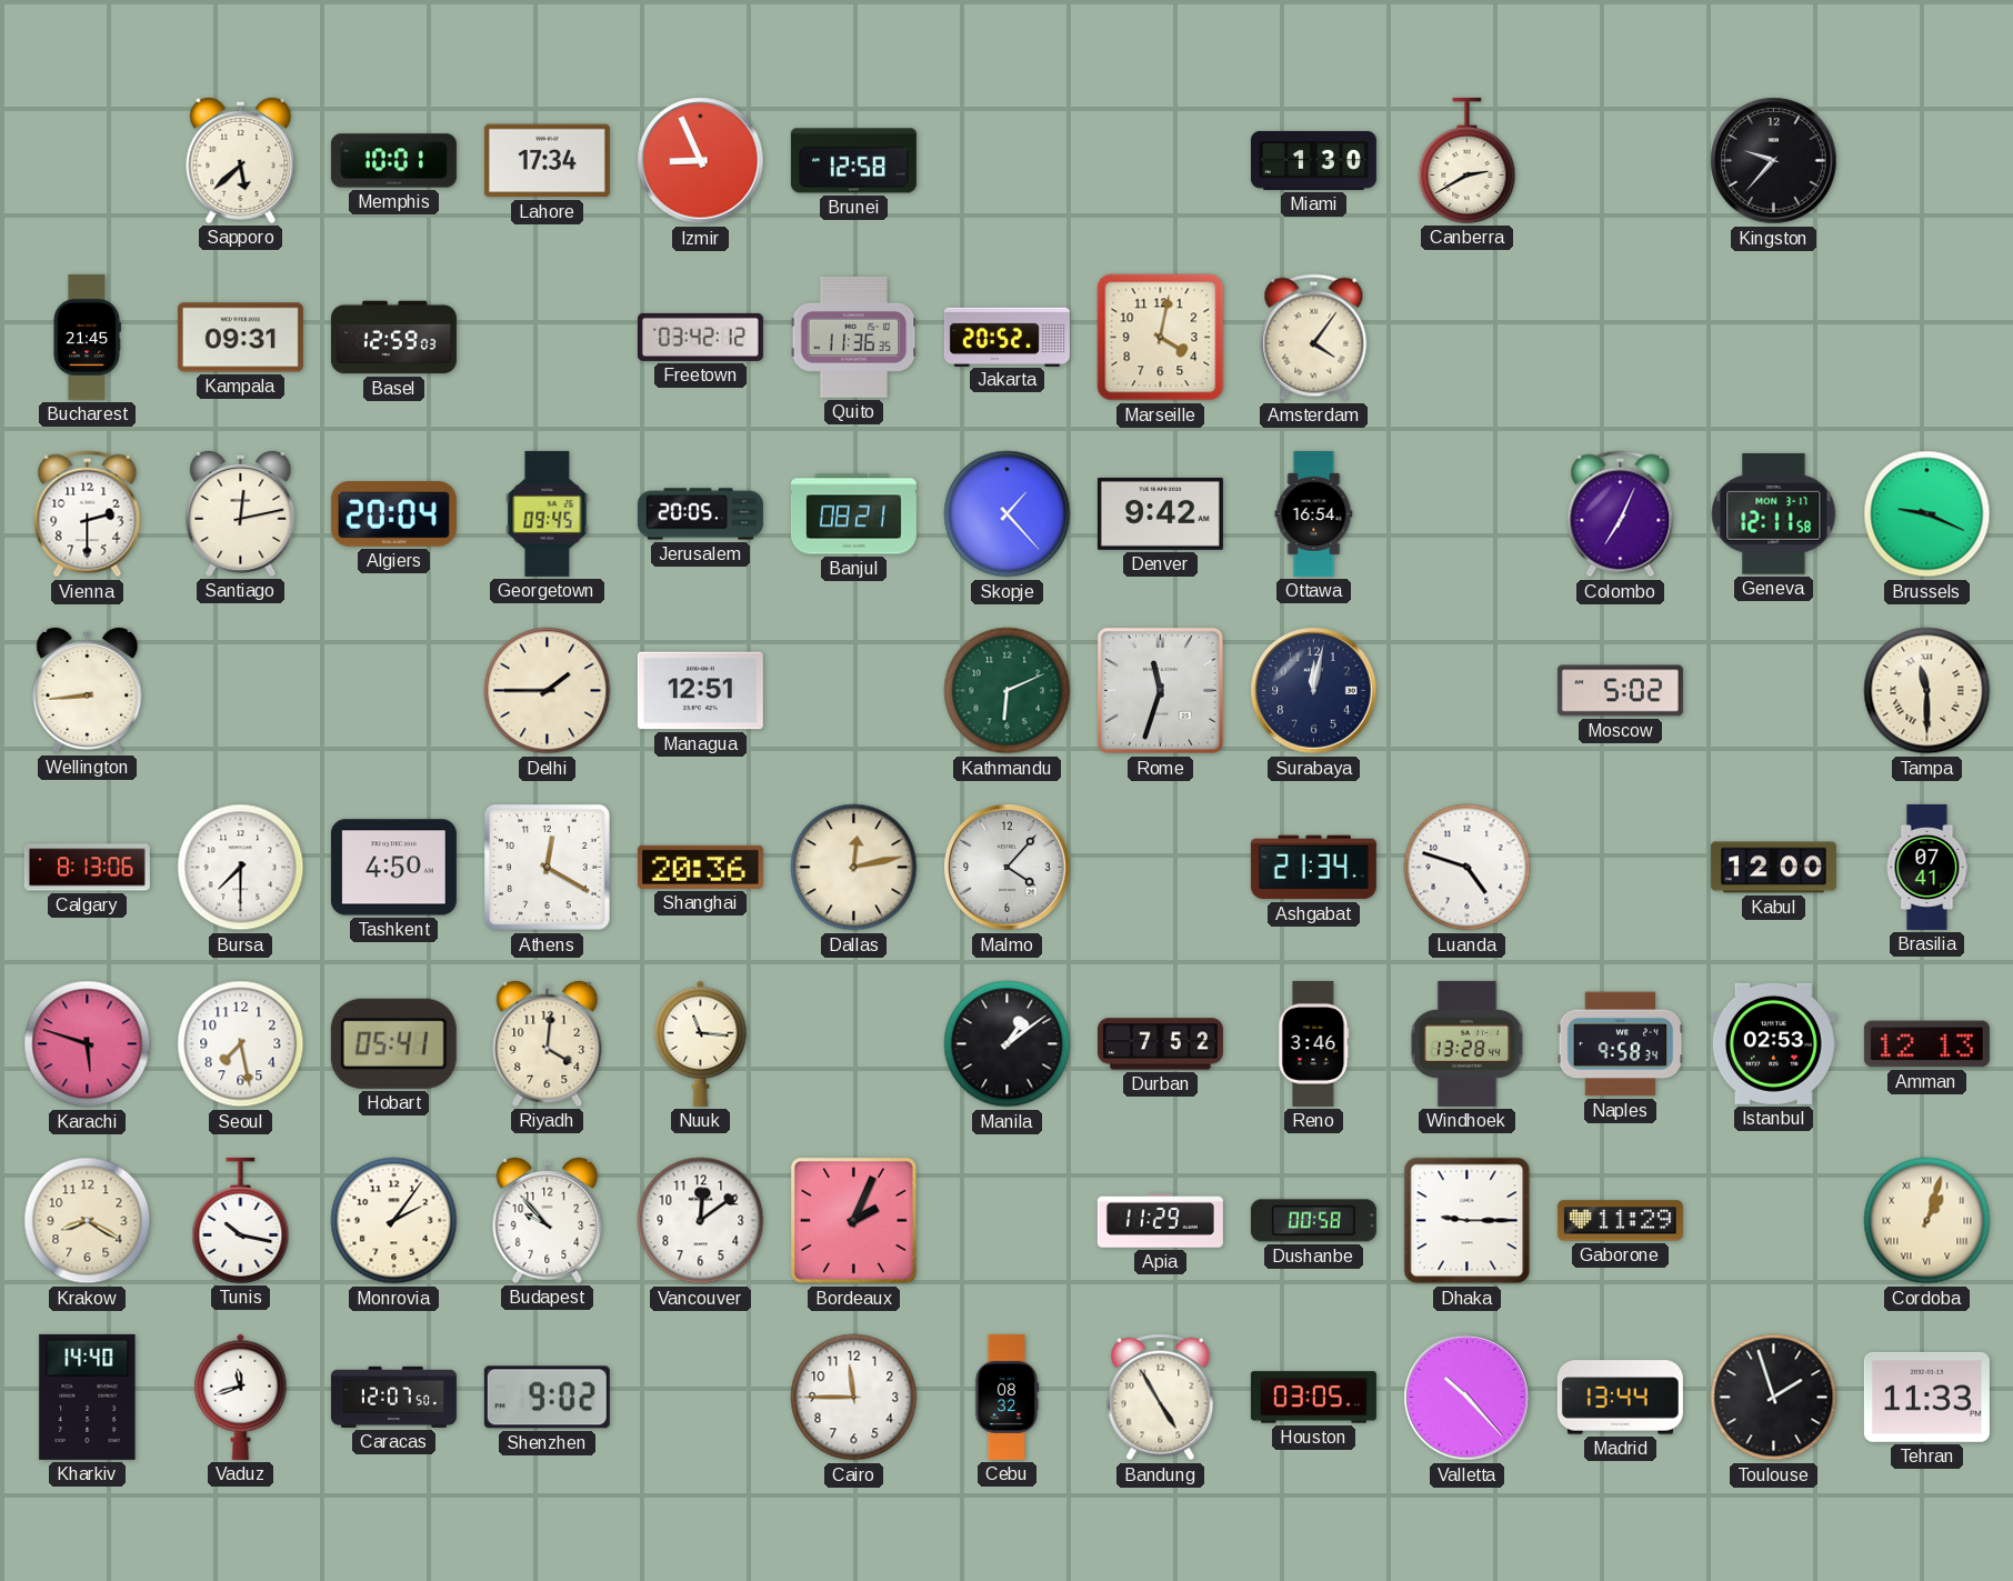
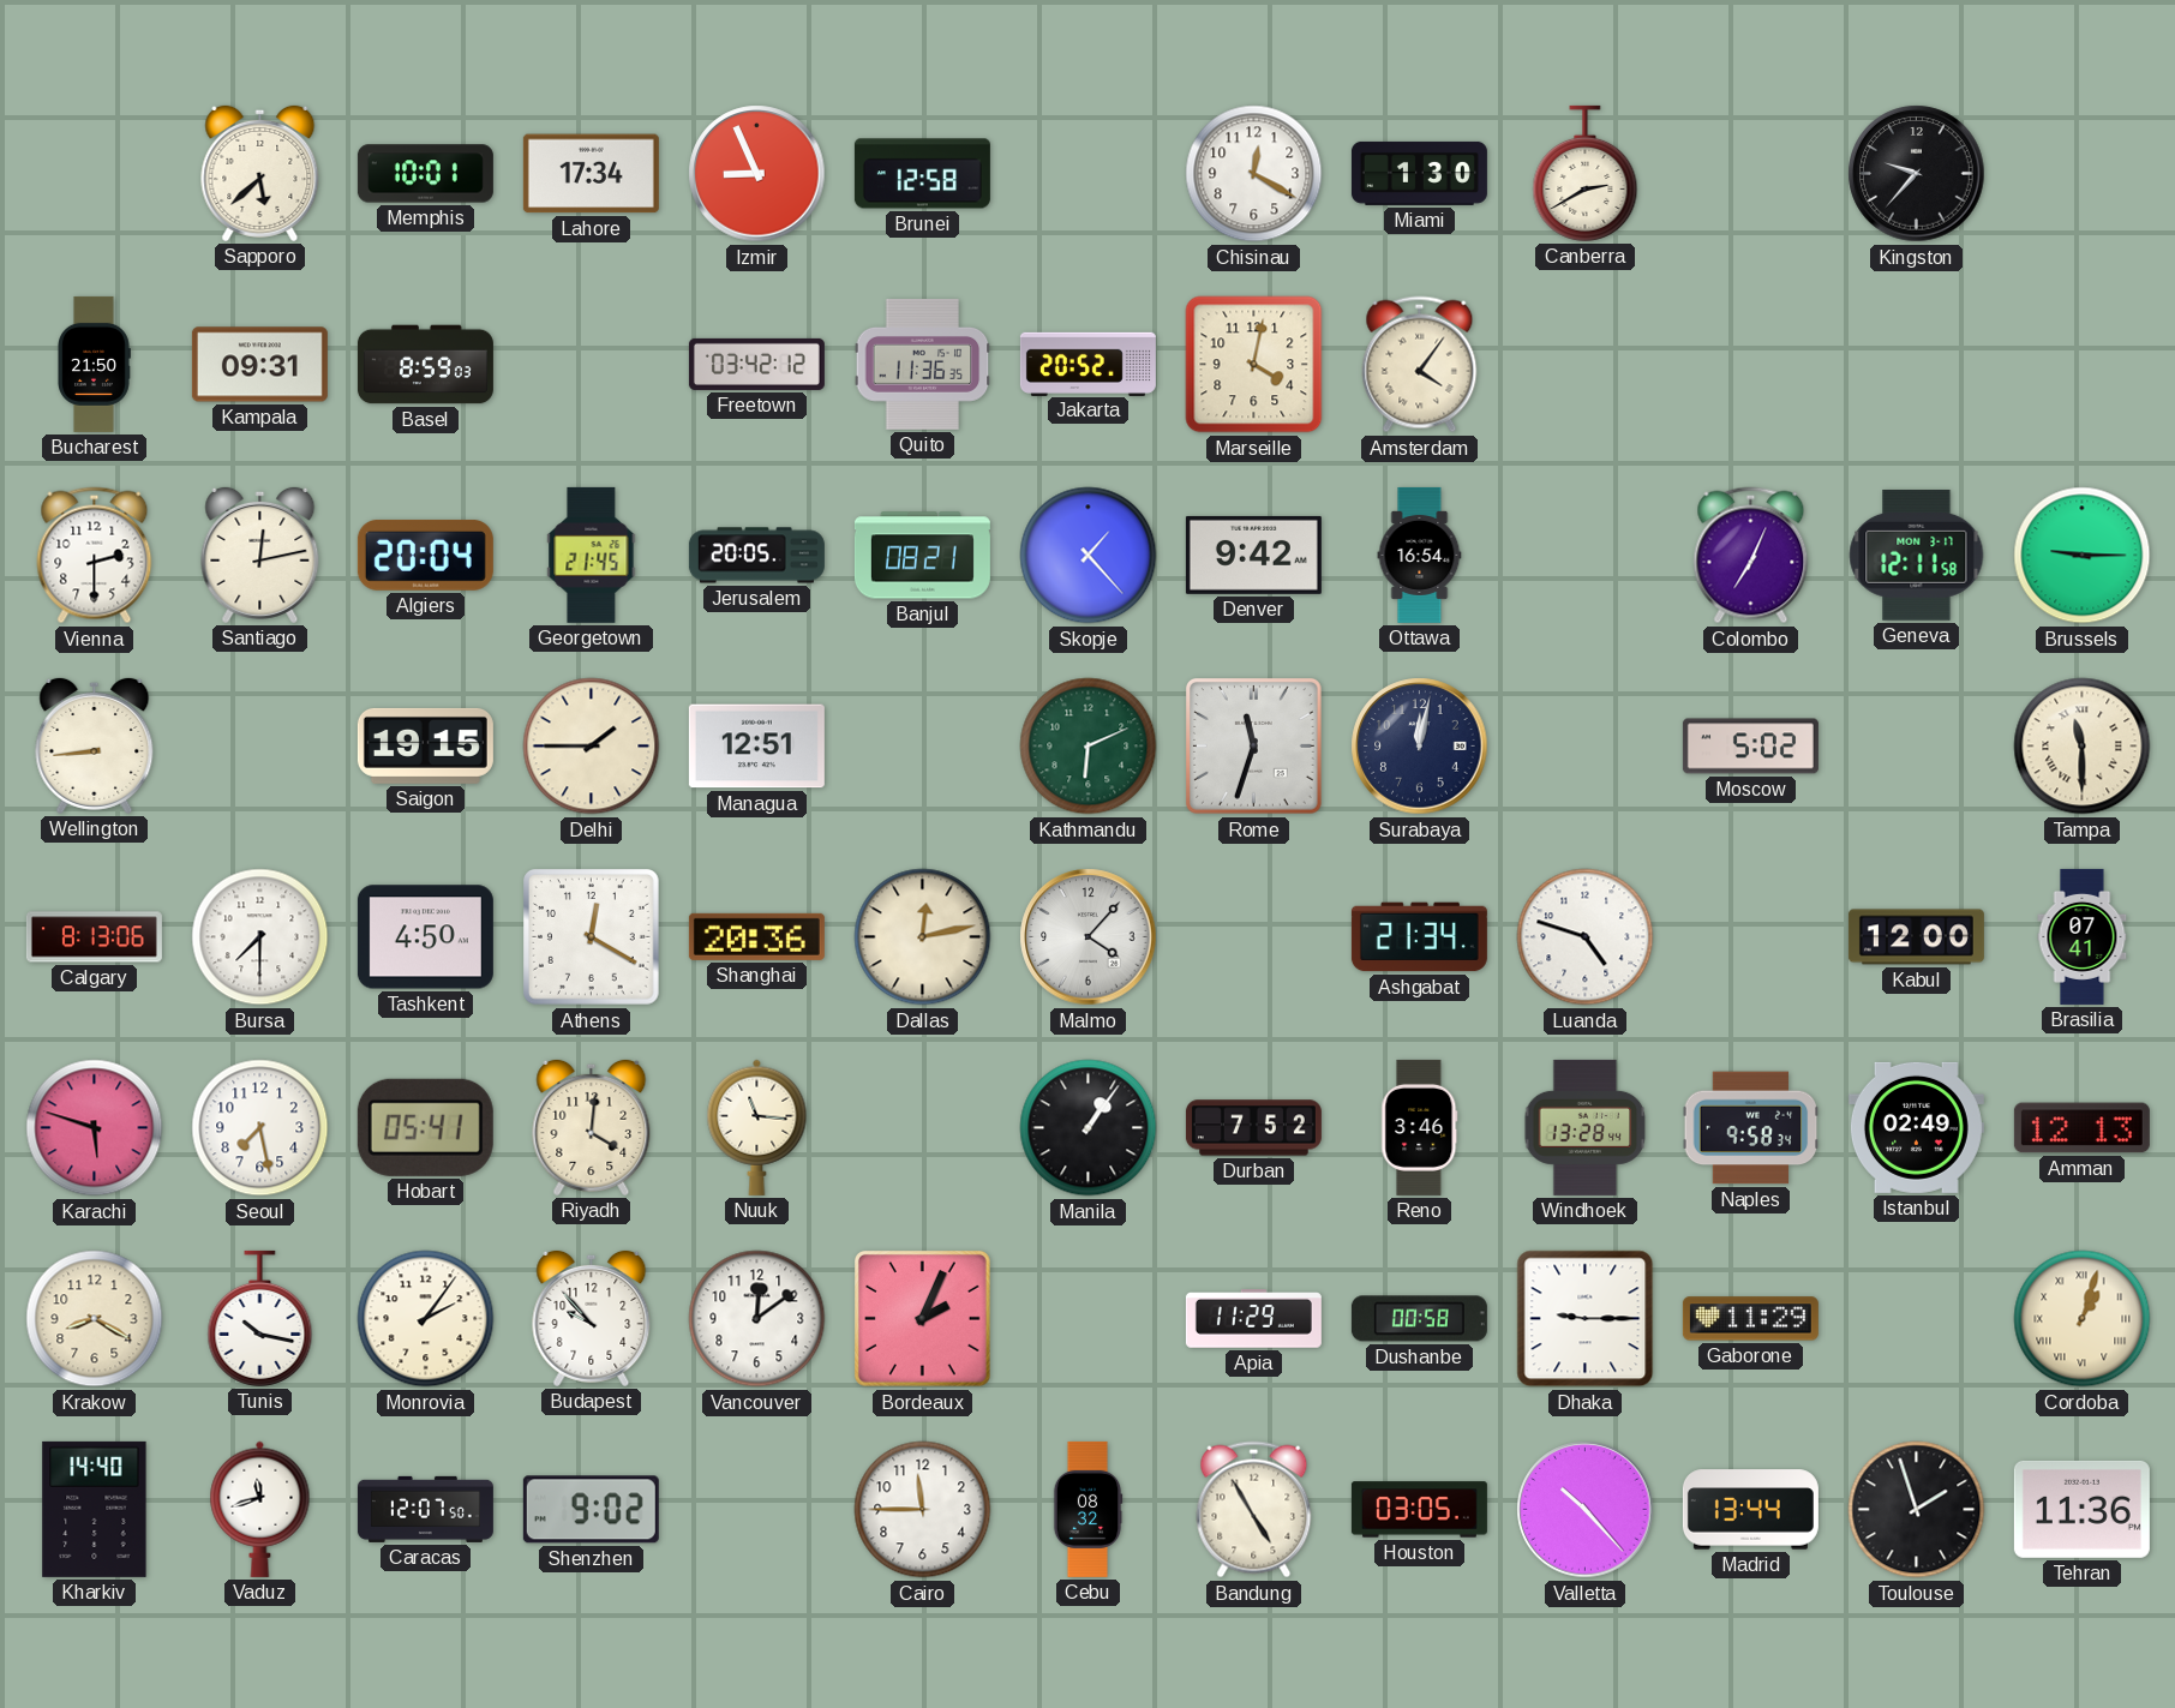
Chisinau: none -> 12:20
Bucharest: 21:45 -> 21:50
Basel: 12:59 -> 8:59
Georgetown: 09:45 -> 21:45
Brussels: 9:19 -> 9:15
Saigon: none -> 19:15
Manila: 1:09 -> 1:06
Istanbul: 02:53 -> 02:49
Tehran: 11:33 -> 11:36
